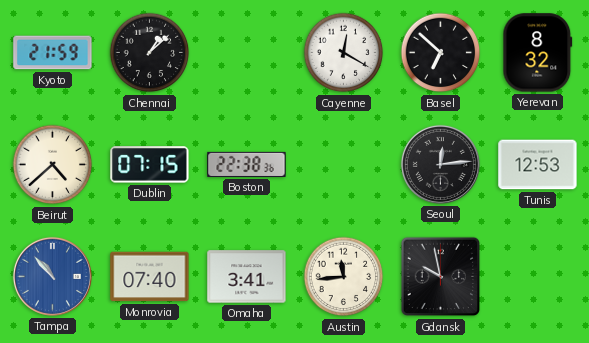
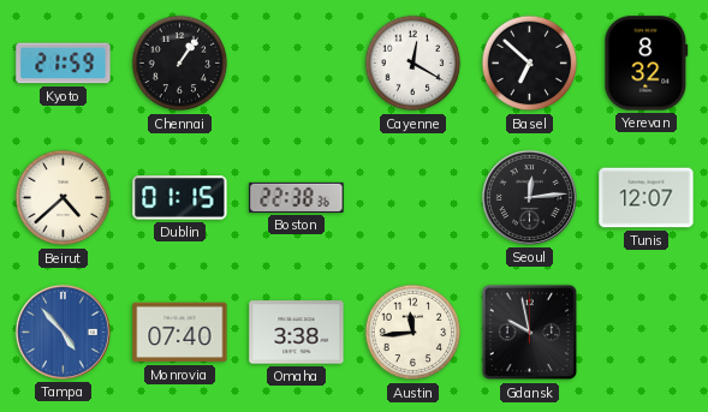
Chennai: 1:08 -> 1:06
Dublin: 07:15 -> 01:15
Tunis: 12:53 -> 12:07
Tampa: 10:53 -> 4:53
Omaha: 3:41 -> 3:38
